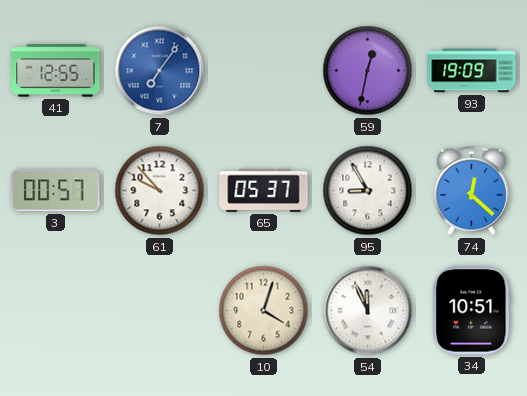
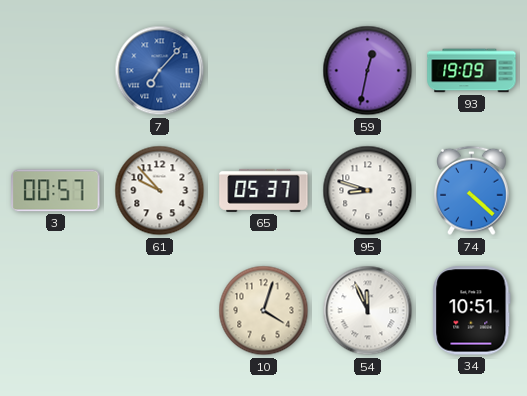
41: 12:55 -> none
7: 7:06 -> 7:07
95: 8:55 -> 8:48
74: 12:22 -> 4:22
